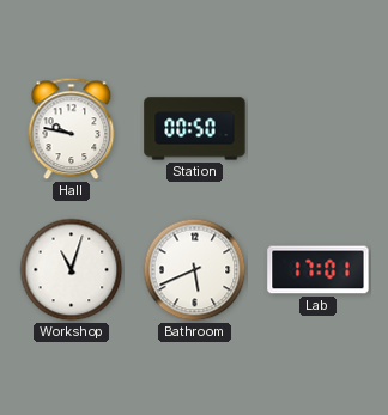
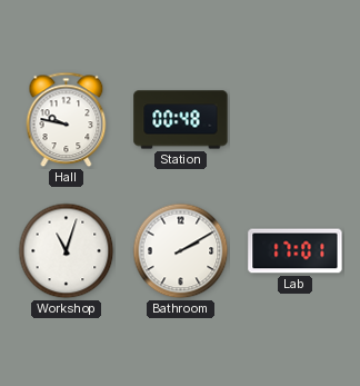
Station: 00:50 -> 00:48
Bathroom: 5:41 -> 2:10
